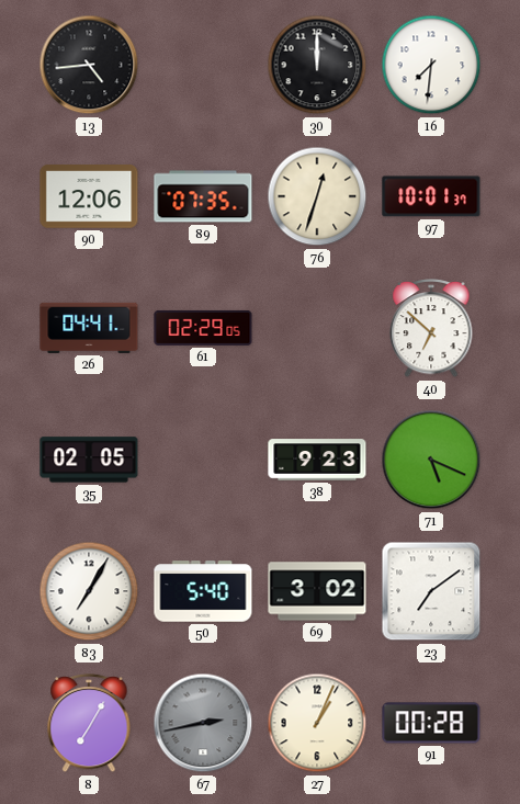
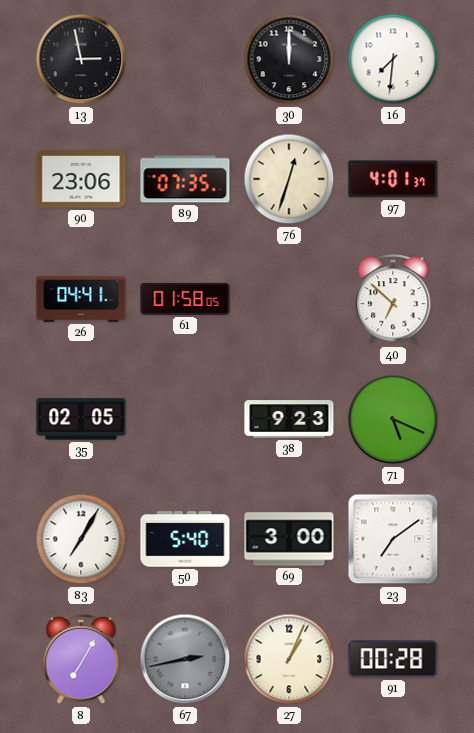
13: 4:44 -> 2:58
90: 12:06 -> 23:06
97: 10:01 -> 4:01
61: 02:29 -> 01:58
69: 3:02 -> 3:00
